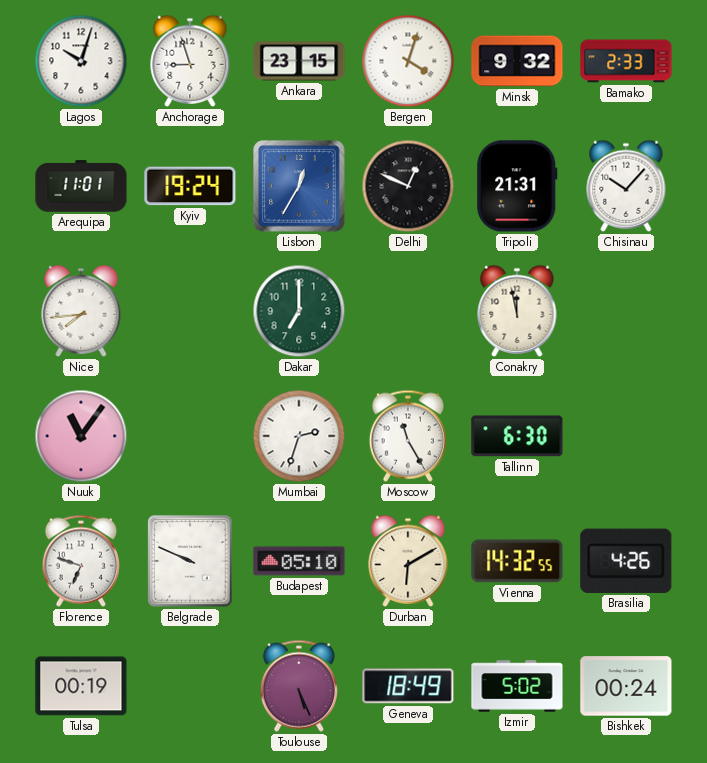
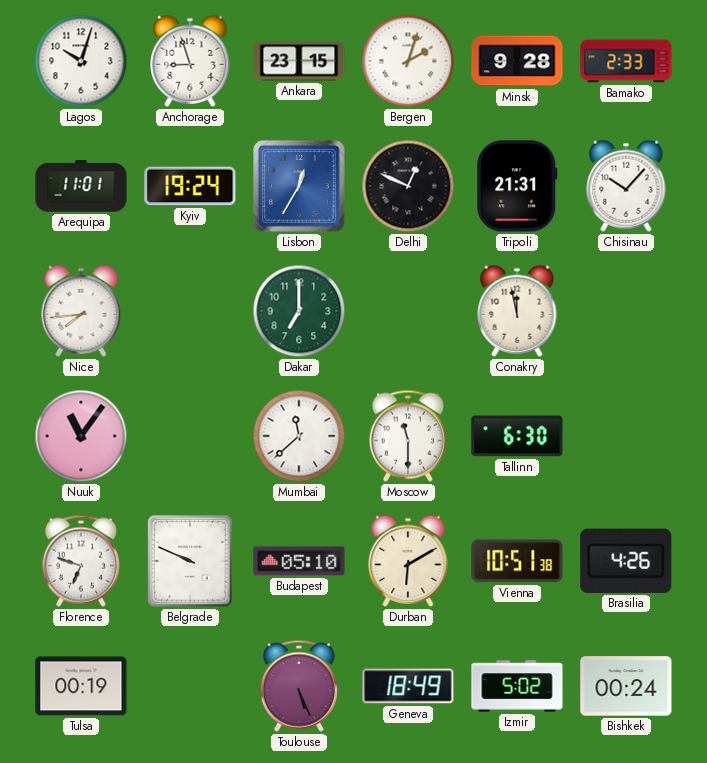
Bergen: 4:03 -> 2:03
Minsk: 9:32 -> 9:28
Mumbai: 2:33 -> 11:38
Moscow: 11:25 -> 11:30
Vienna: 14:32 -> 10:51
